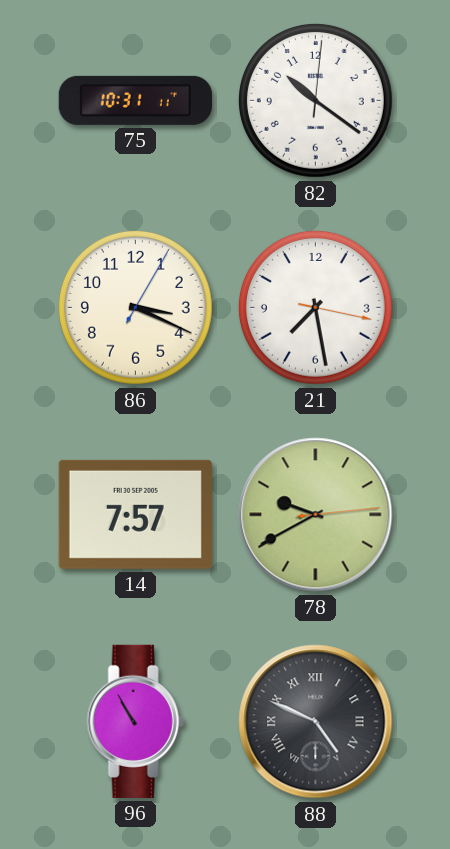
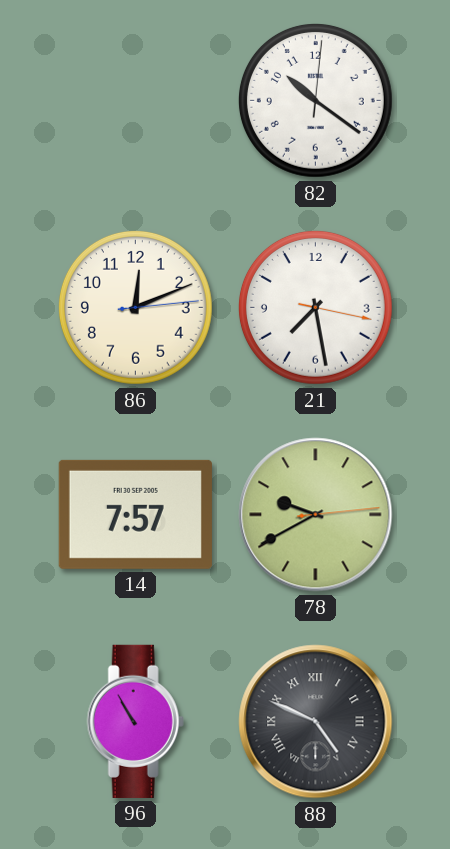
75: 10:31 -> none
86: 3:19 -> 12:11
